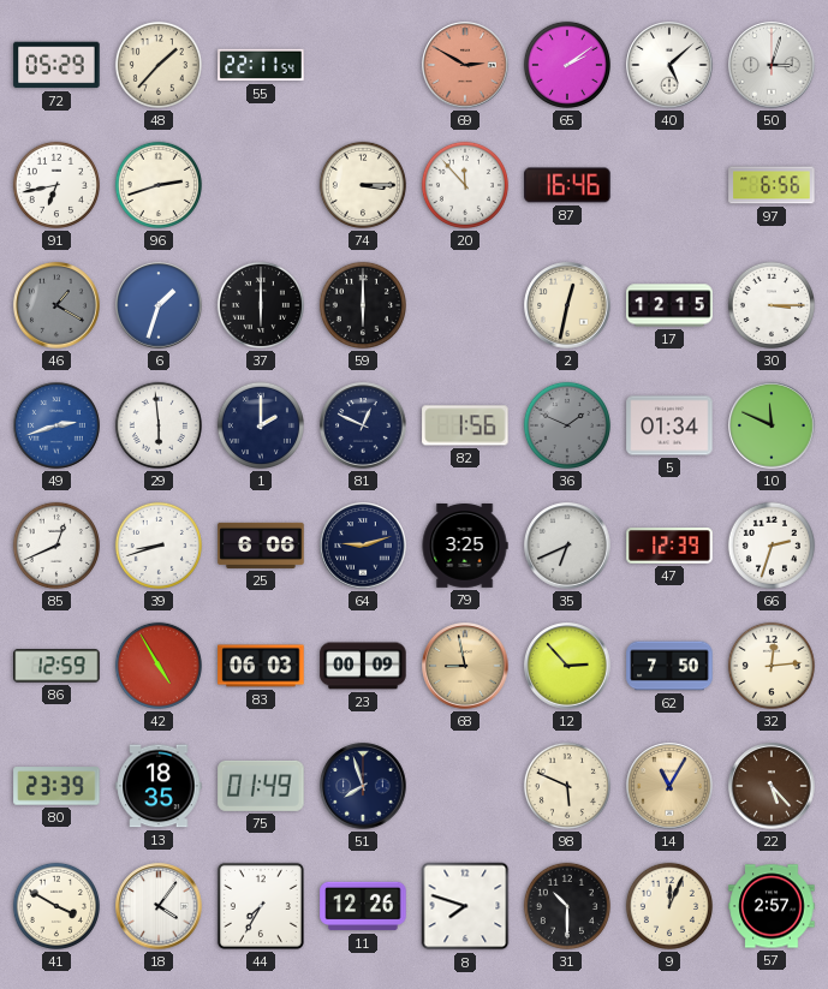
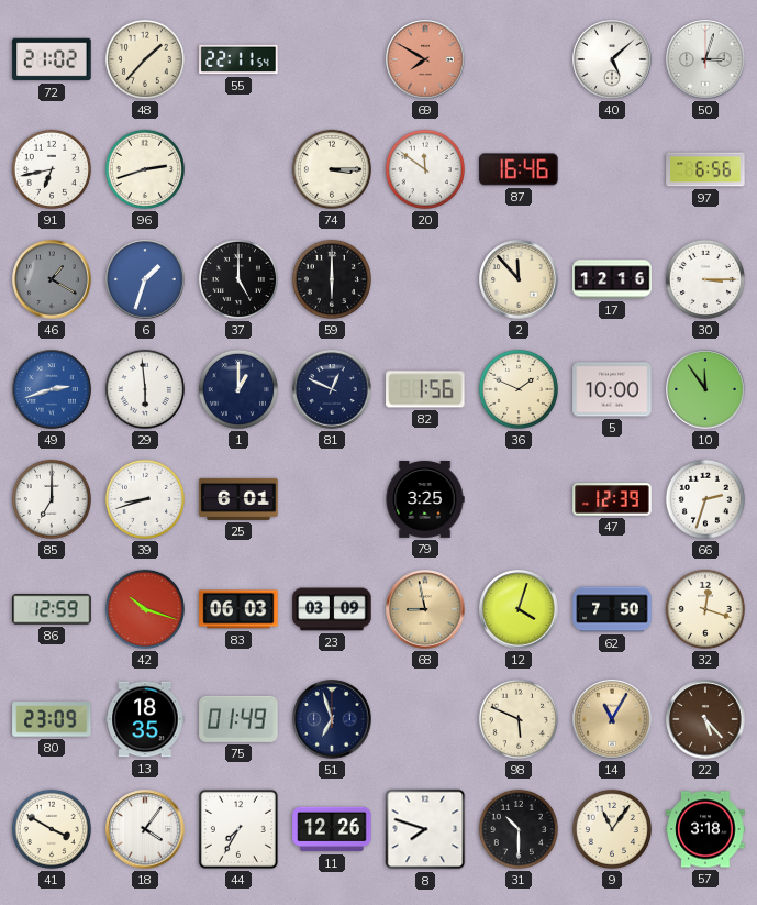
72: 05:29 -> 21:02
69: 2:50 -> 7:50
65: 2:09 -> none
20: 11:53 -> 11:51
37: 6:00 -> 5:00
2: 12:32 -> 11:53
17: 12:15 -> 12:16
1: 2:00 -> 1:00
36 dial: grey -> cream
5: 01:34 -> 10:00
10: 11:49 -> 11:54
85: 12:41 -> 7:00
25: 6:06 -> 6:01
64: 9:12 -> none
35: 6:41 -> none
42: 4:55 -> 10:18
23: 00:09 -> 03:09
12: 2:53 -> 4:03
32: 12:14 -> 12:18
80: 23:39 -> 23:09
51: 7:57 -> 6:57
9: 12:04 -> 11:06
57: 2:57 -> 3:18
